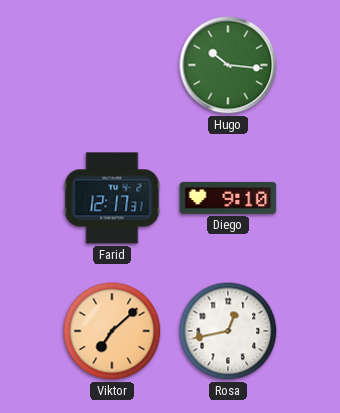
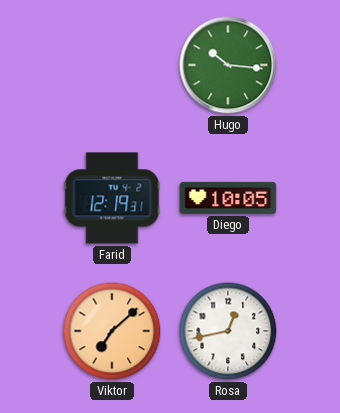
Farid: 12:17 -> 12:19
Diego: 9:10 -> 10:05
